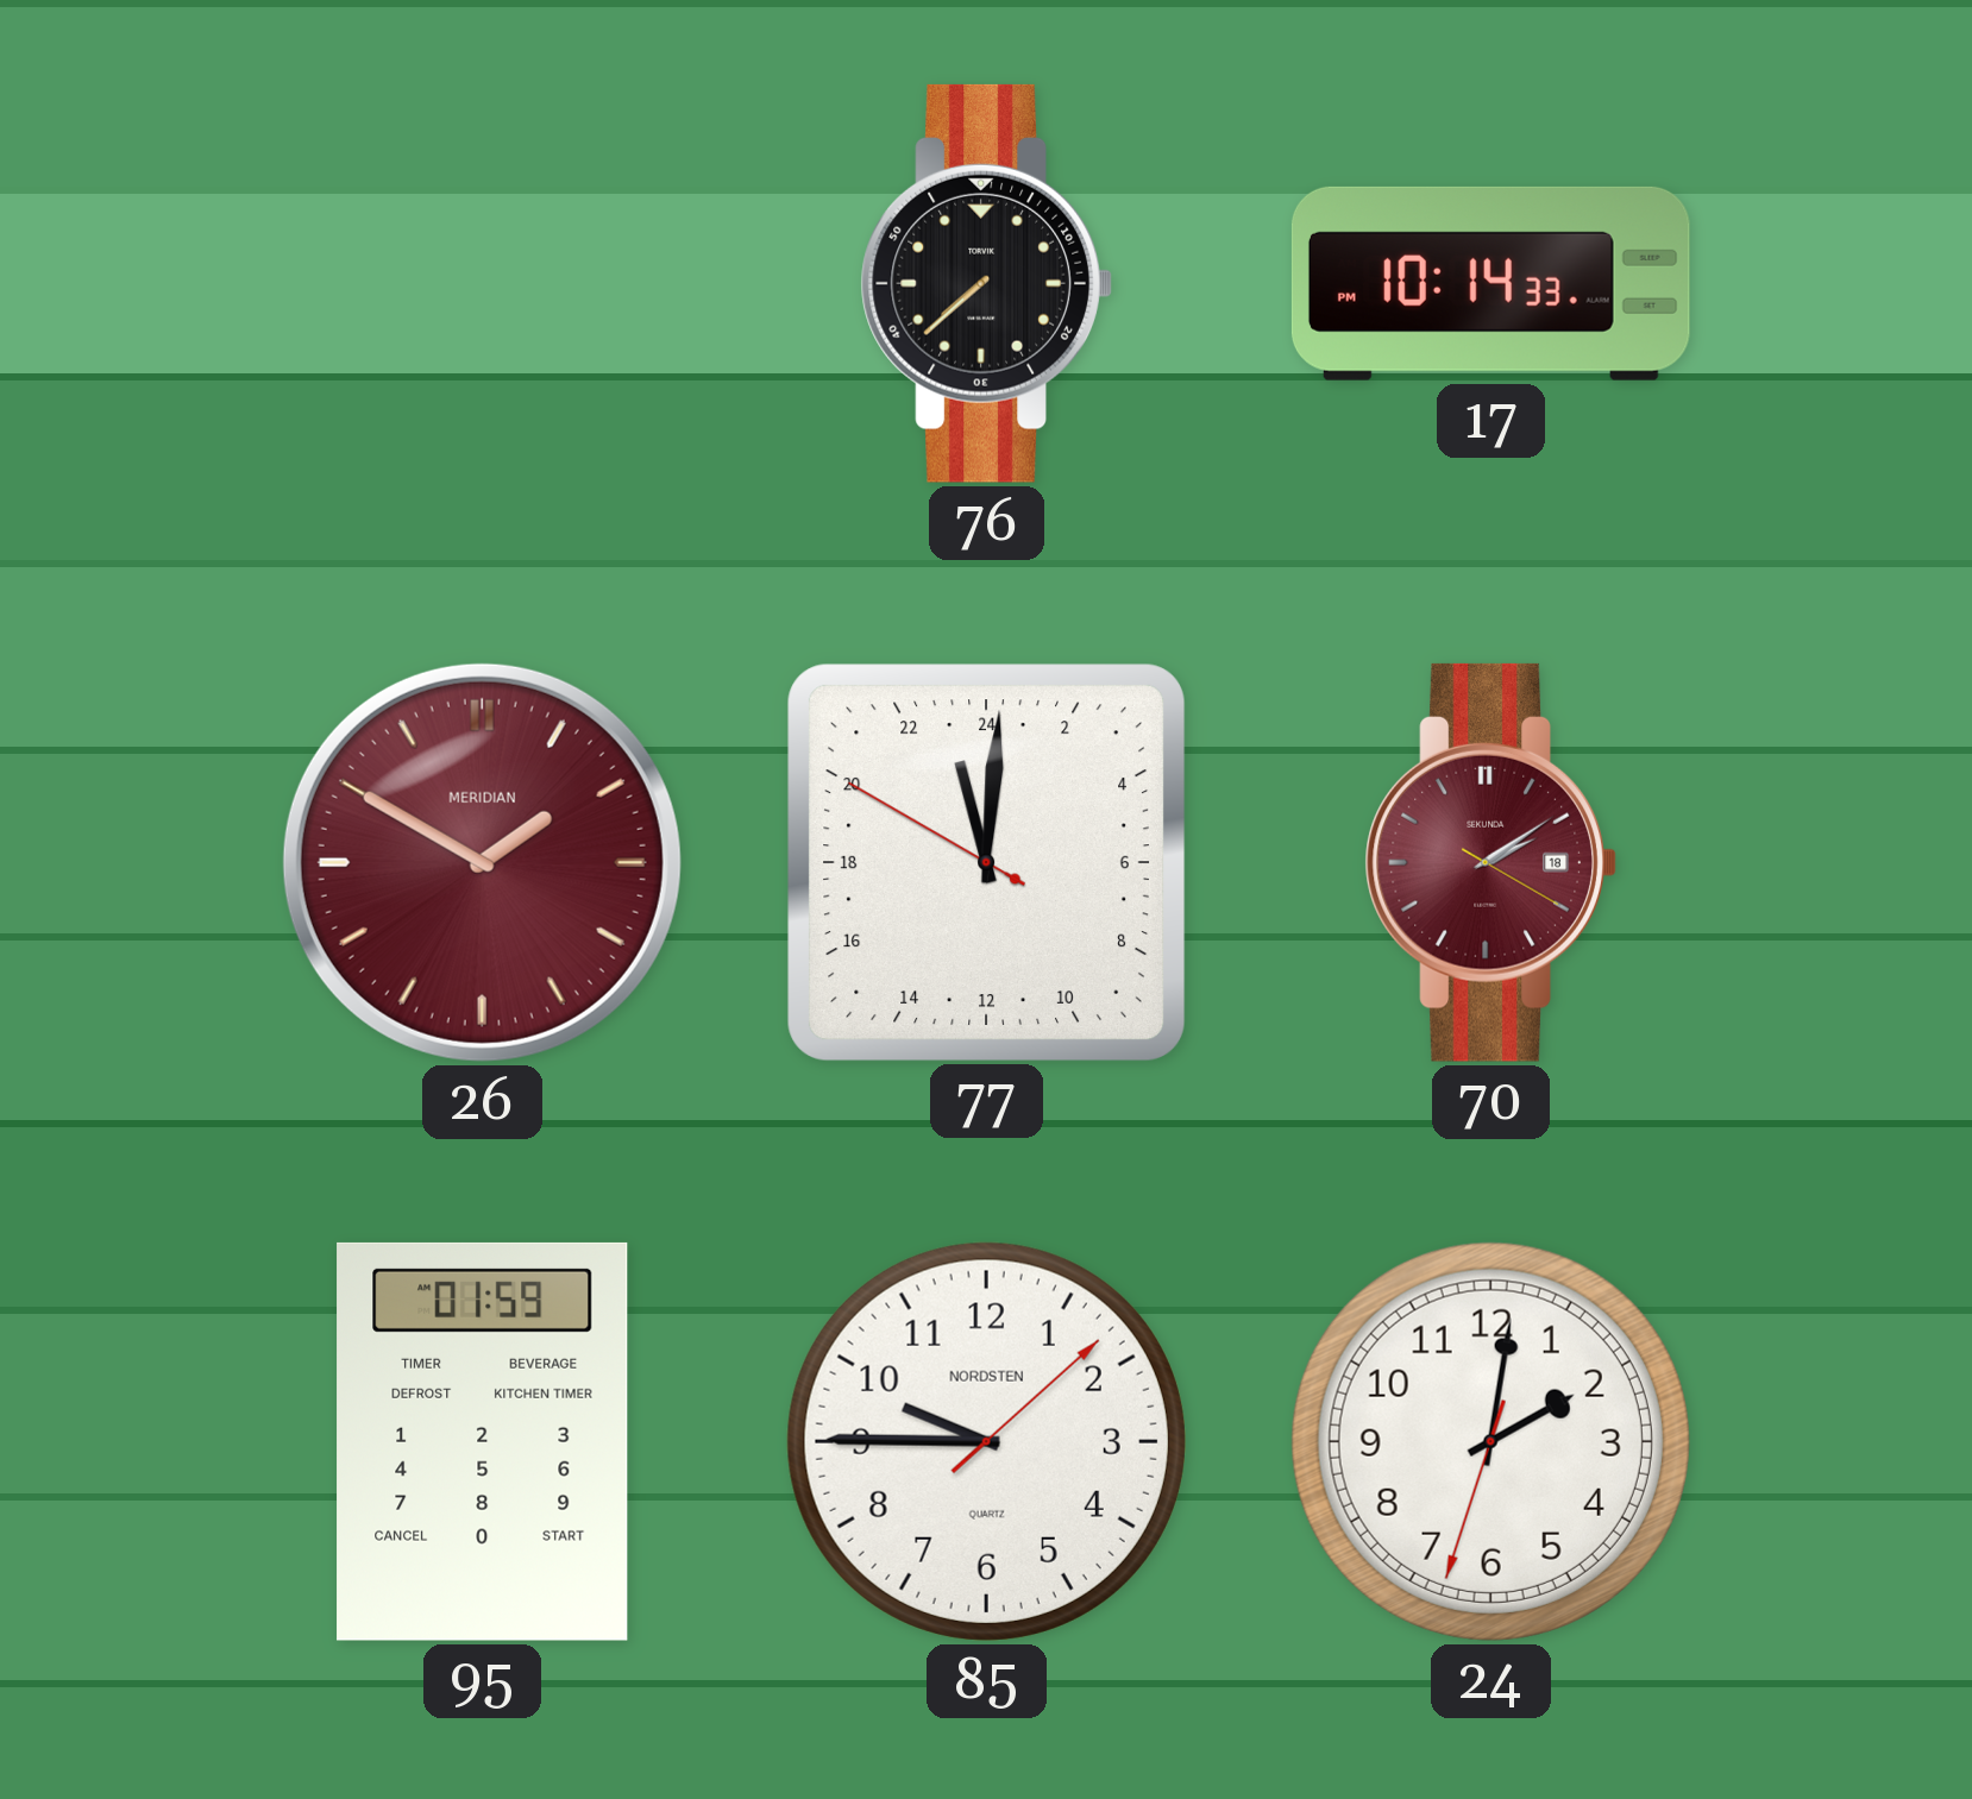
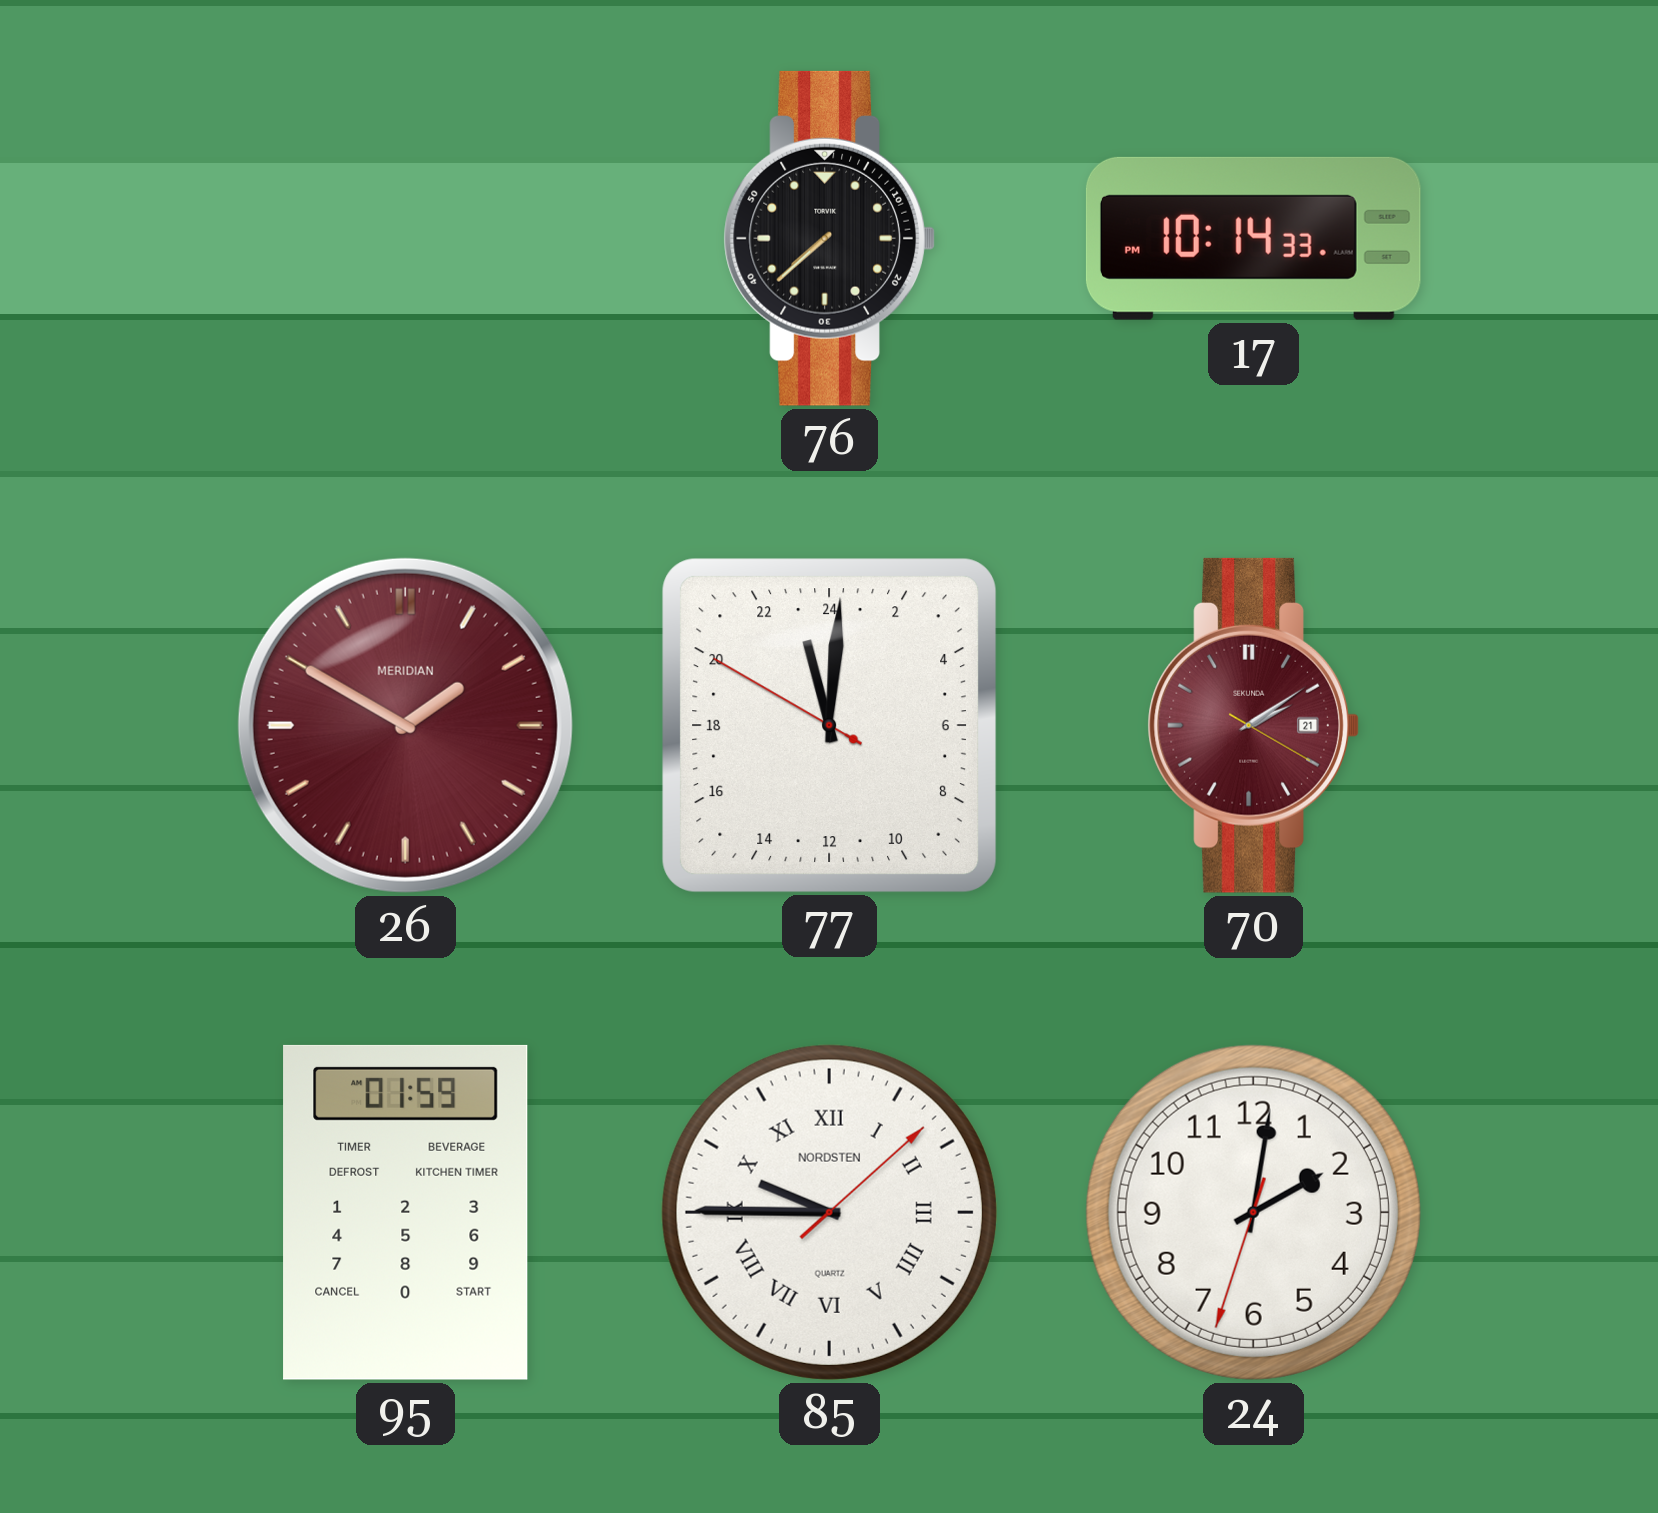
70 date: 18 -> 21
85 numerals: Arabic -> Roman
